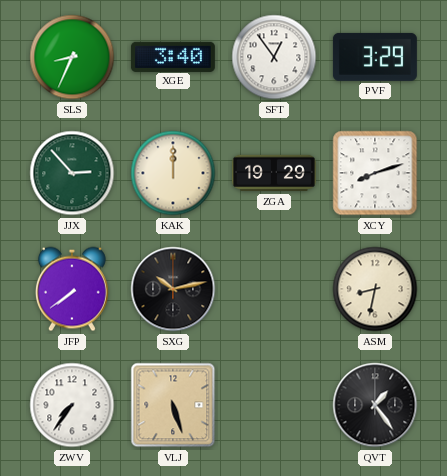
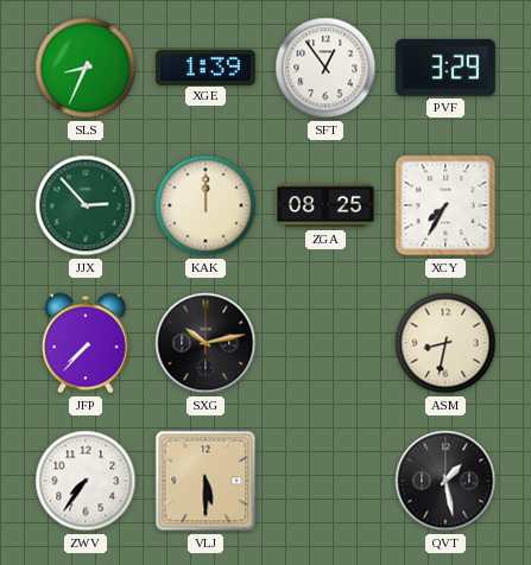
XGE: 3:40 -> 1:39
ZGA: 19:29 -> 08:25
XCY: 8:12 -> 7:35
JFP: 7:39 -> 7:37
VLJ: 5:27 -> 5:30
QVT: 1:24 -> 1:28
